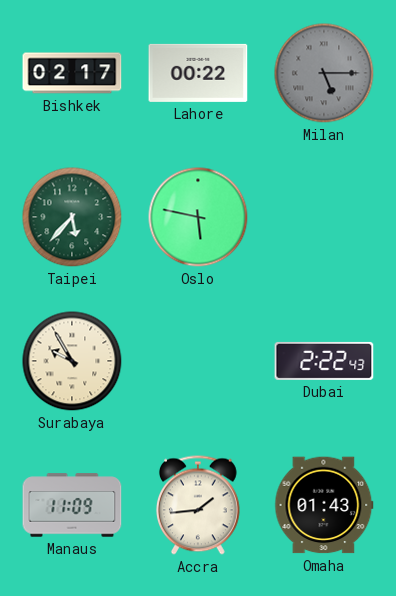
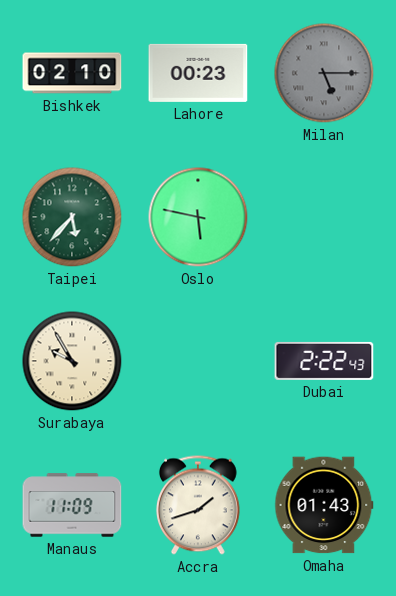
Bishkek: 02:17 -> 02:10
Lahore: 00:22 -> 00:23
Accra: 1:44 -> 1:42
